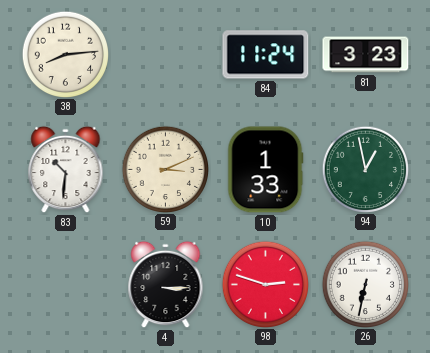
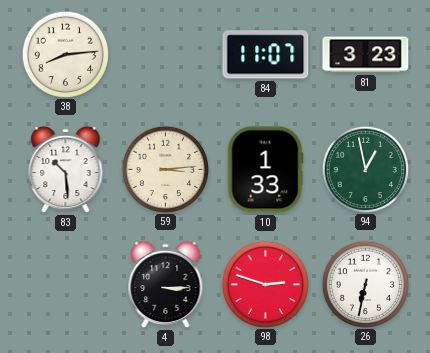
84: 11:24 -> 11:07
83: 10:31 -> 10:29
59: 3:11 -> 3:14
